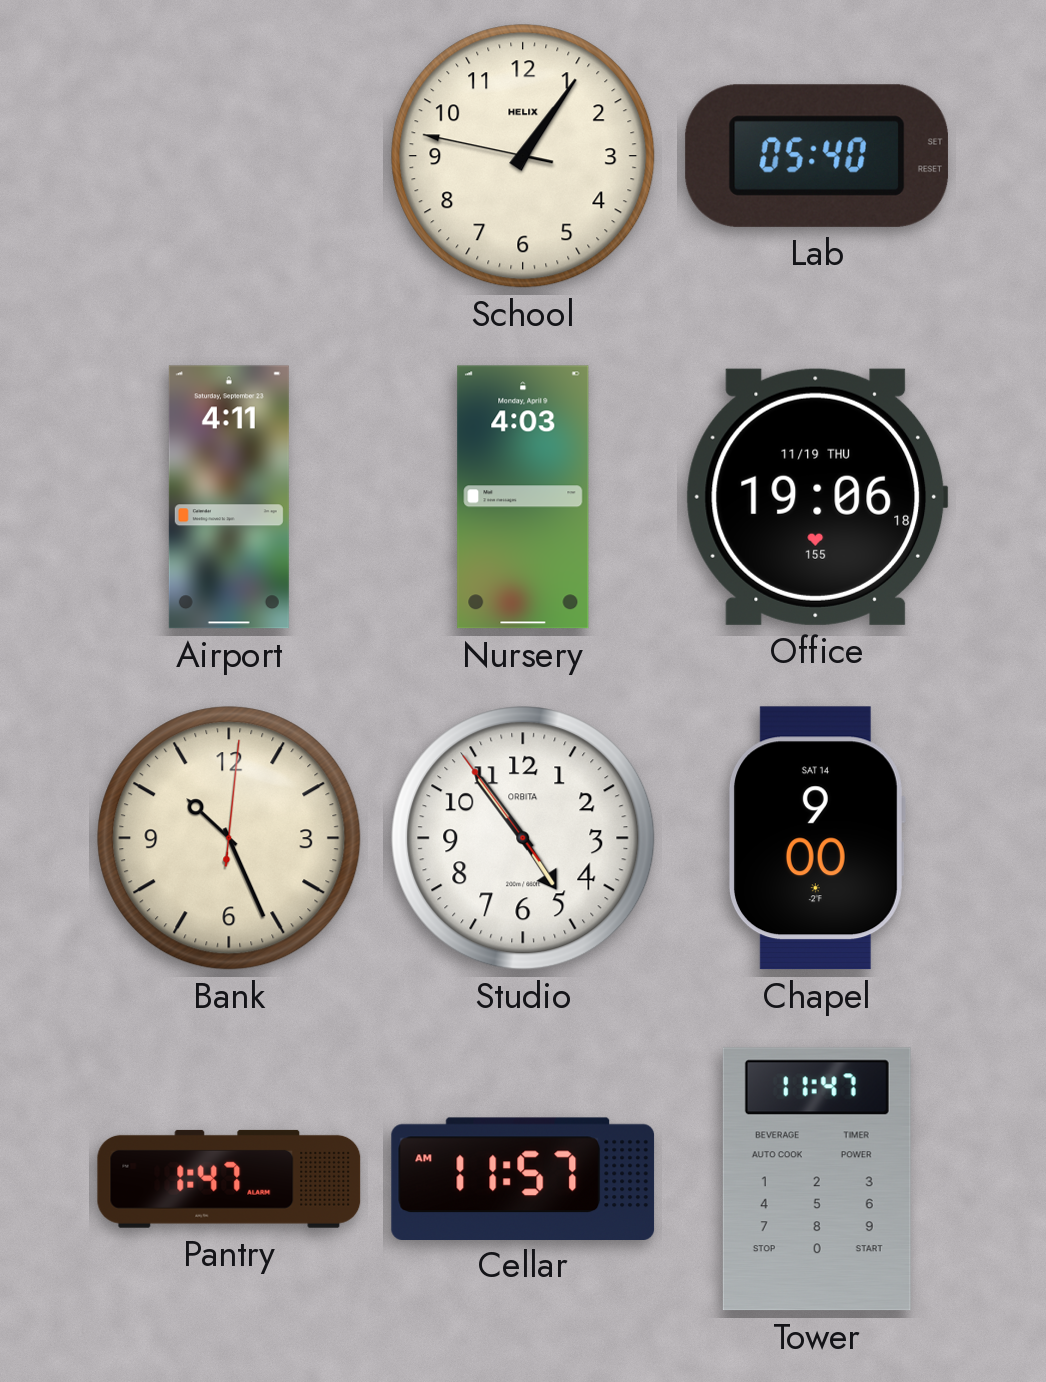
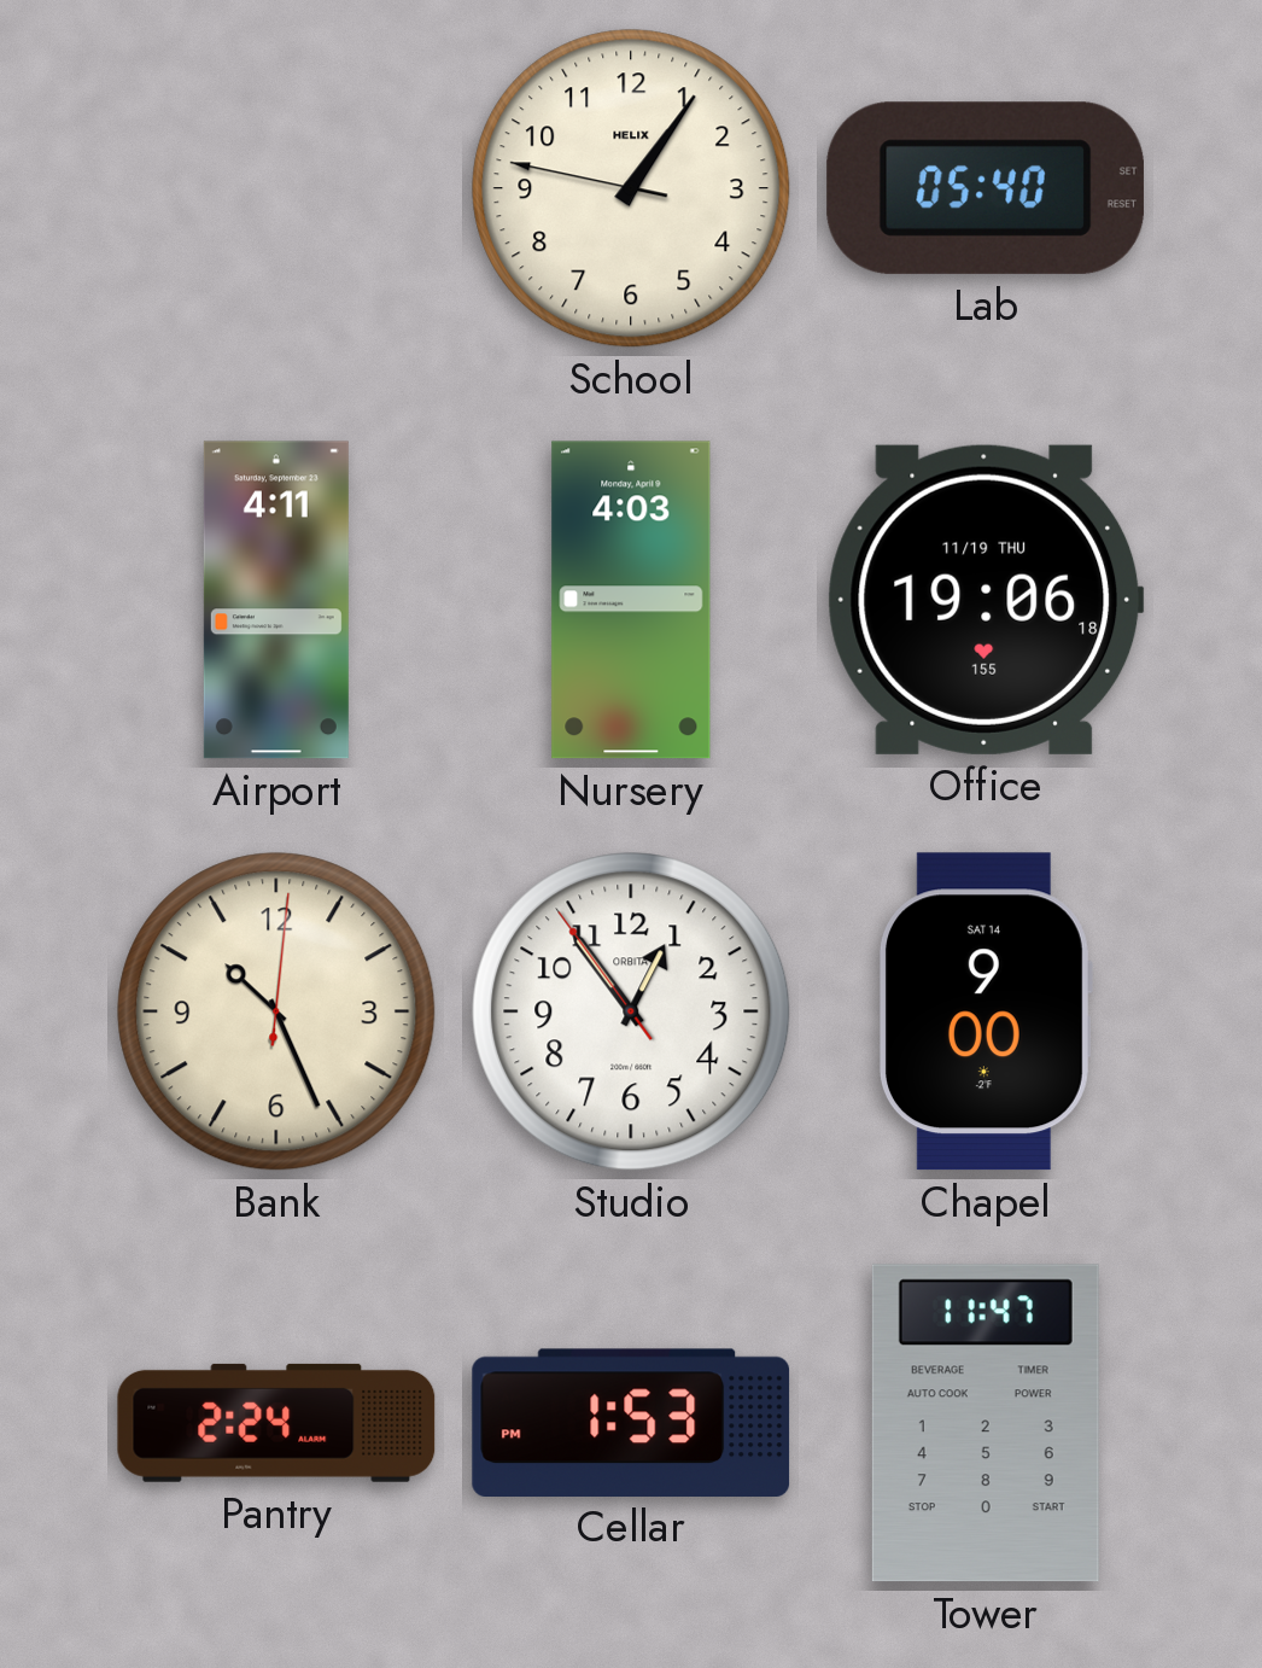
Studio: 4:53 -> 12:53
Pantry: 1:47 -> 2:24
Cellar: 11:57 -> 1:53
